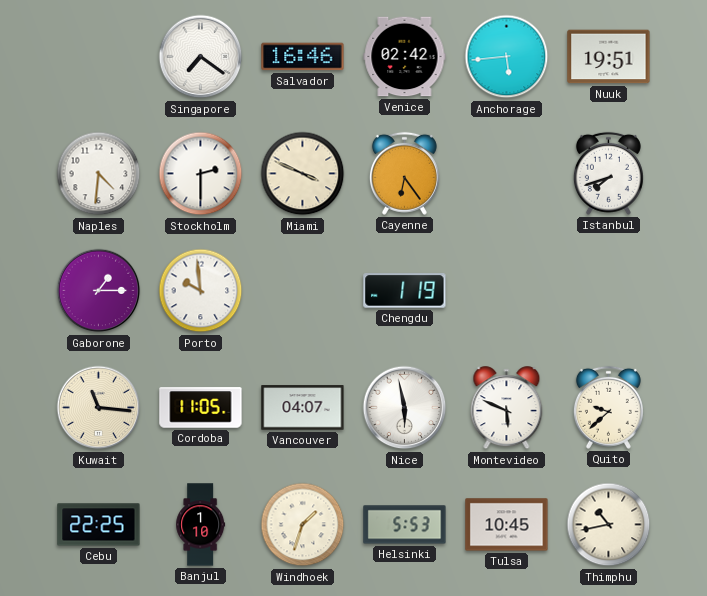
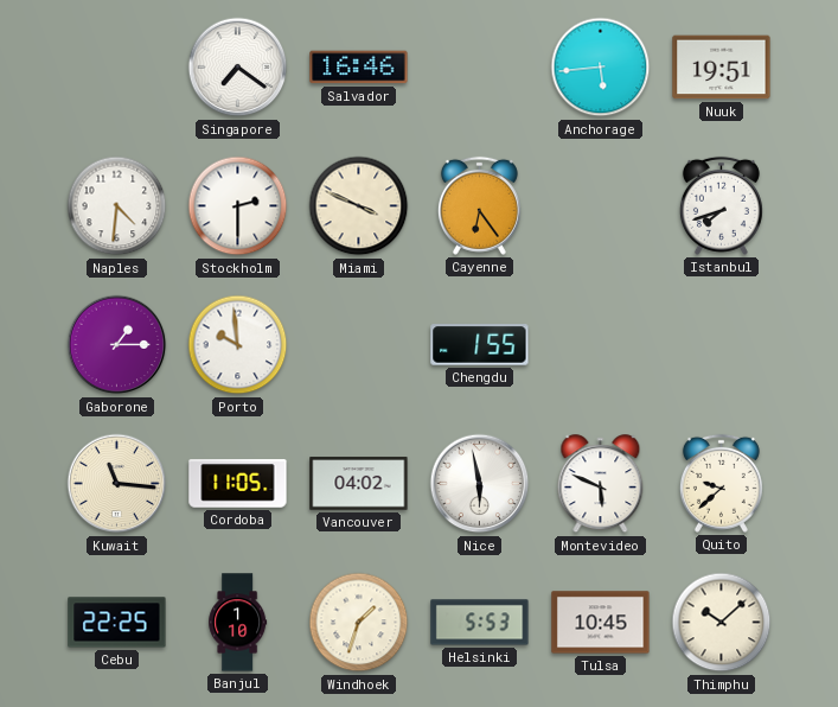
Venice: 02:42 -> none
Chengdu: 1:19 -> 1:55
Vancouver: 04:07 -> 04:02
Thimphu: 10:43 -> 10:08
